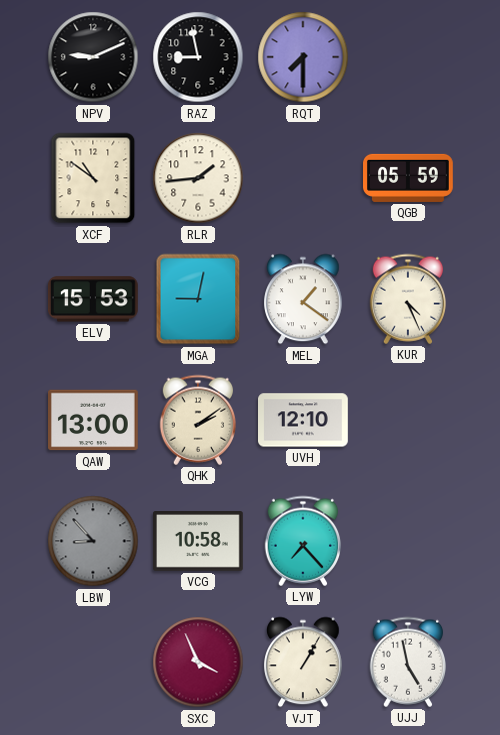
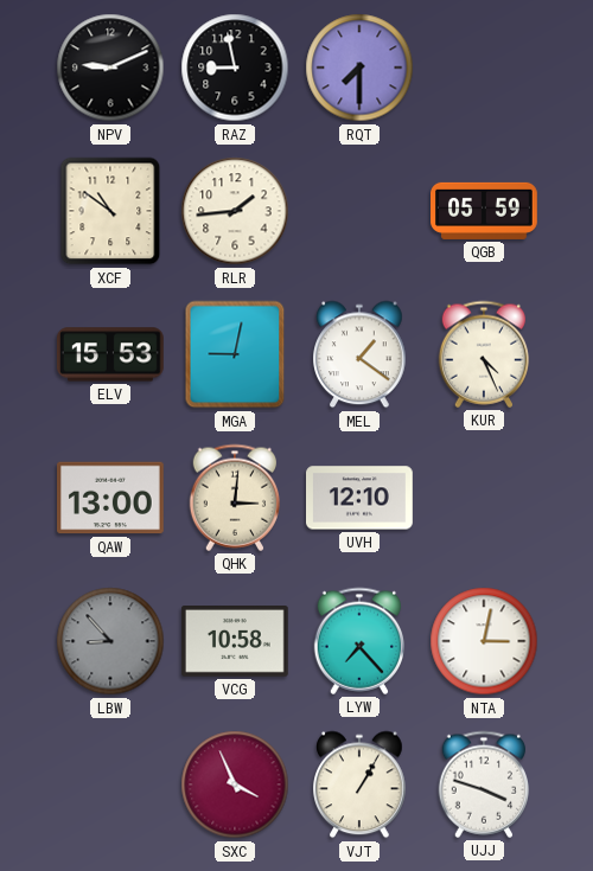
QHK: 2:09 -> 3:01
NTA: none -> 3:02
UJJ: 4:58 -> 3:48
